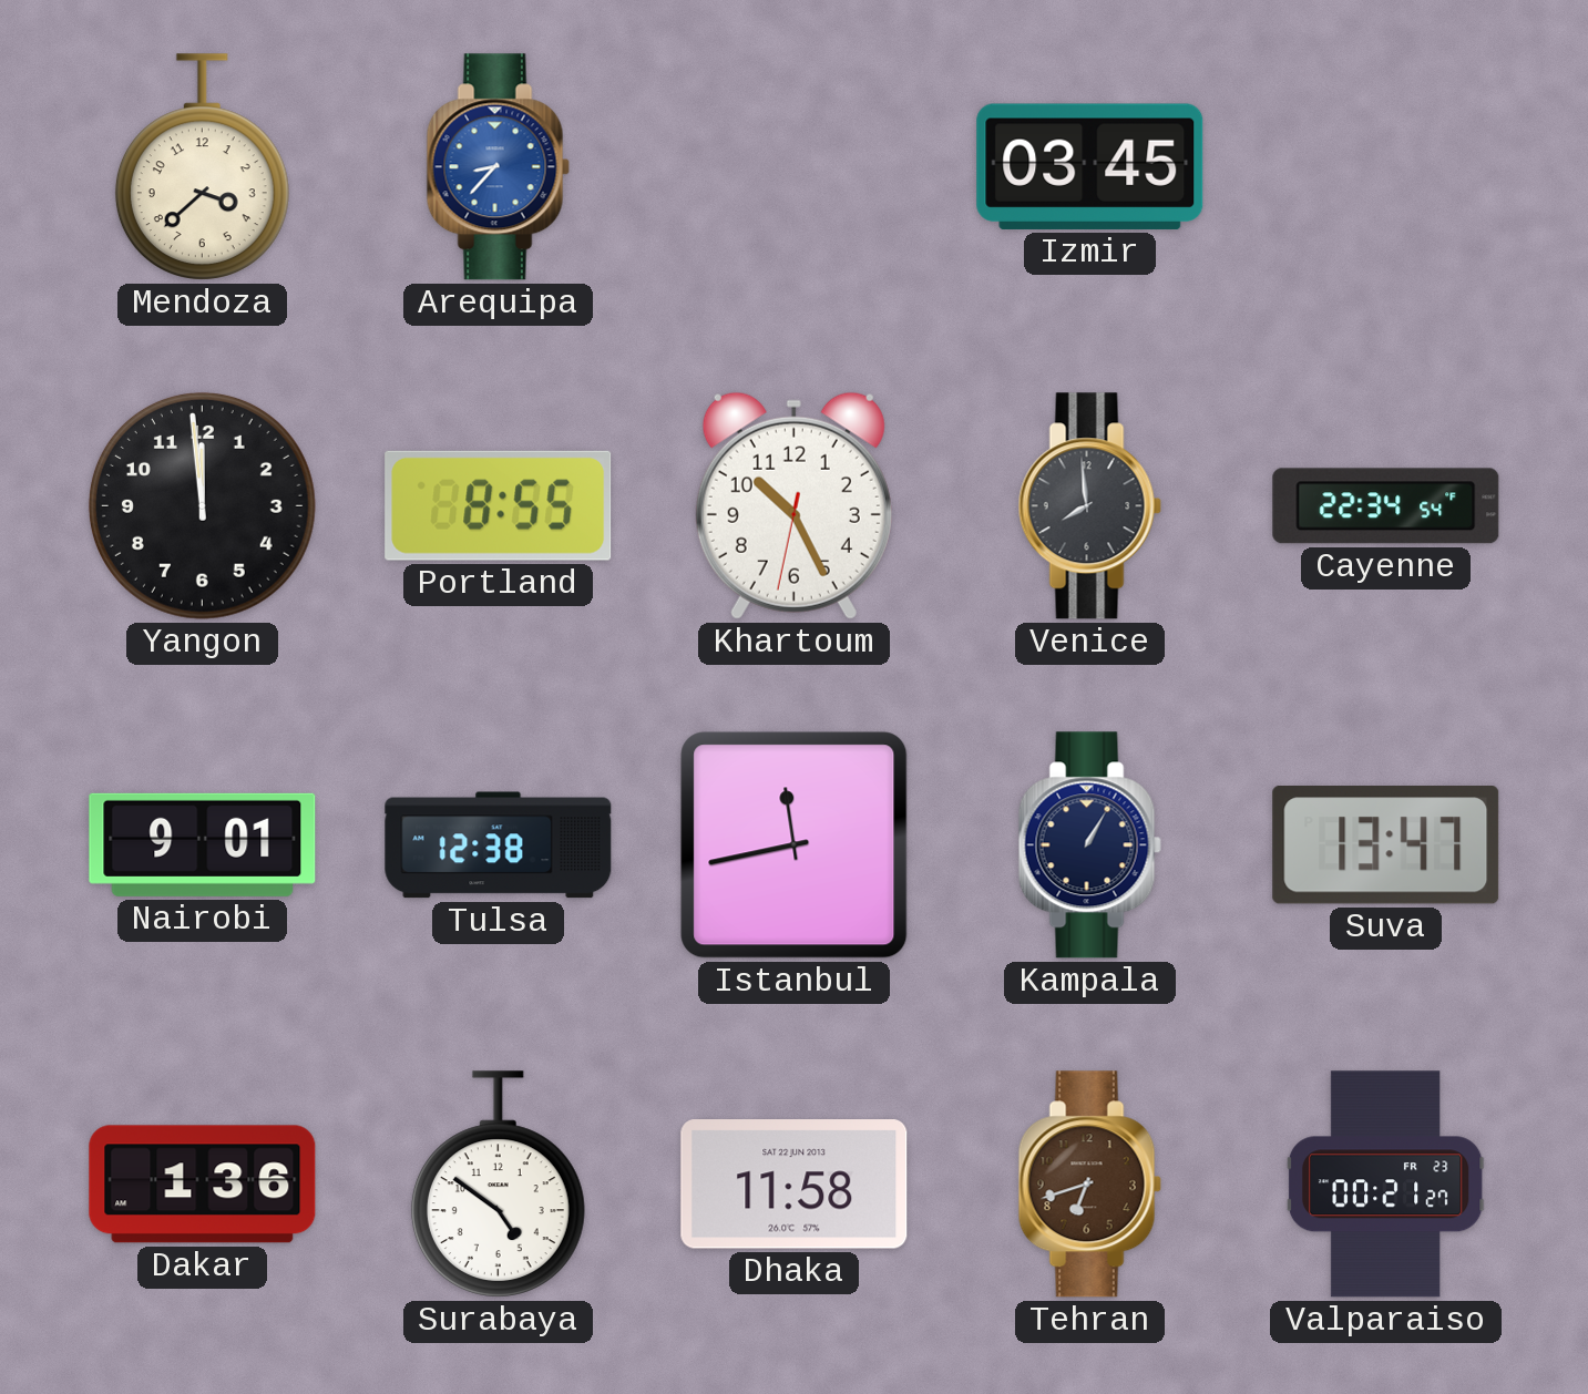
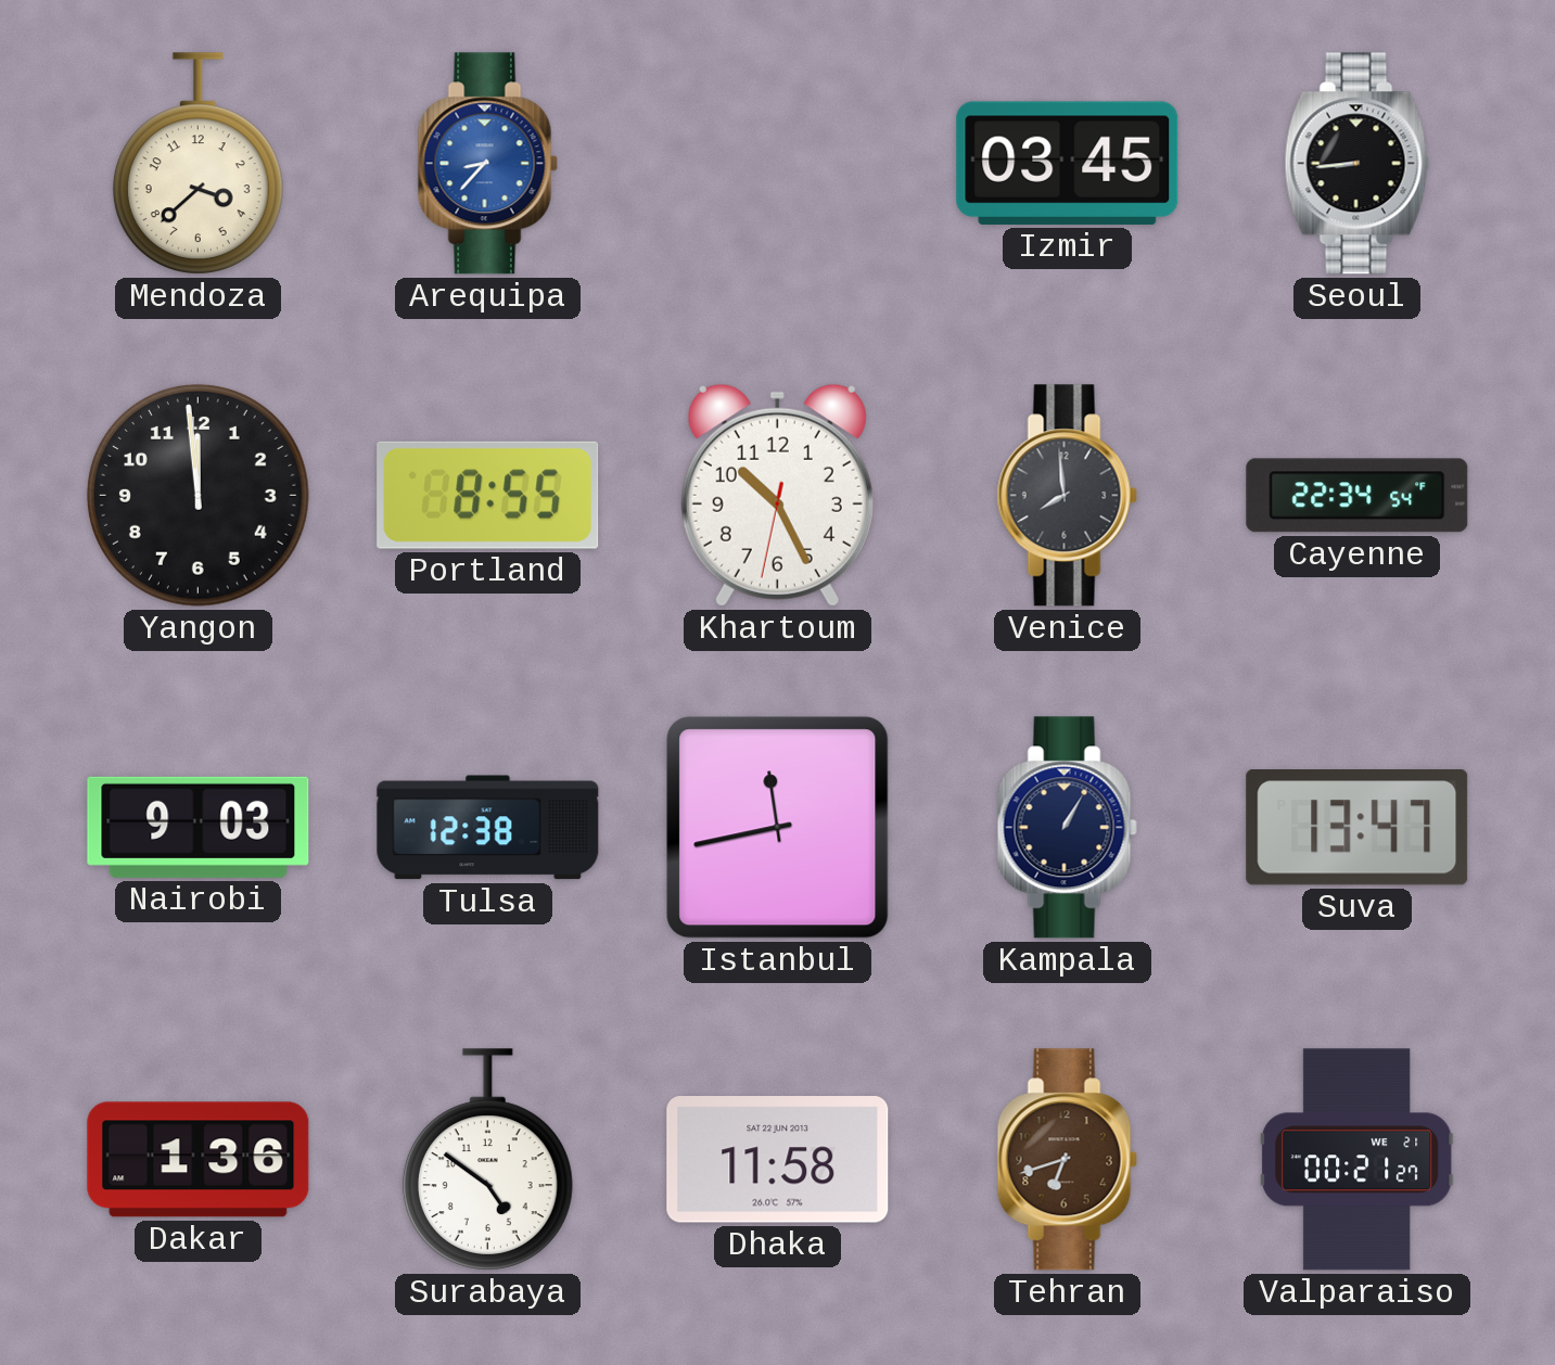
Seoul: none -> 8:44
Nairobi: 9:01 -> 9:03
Valparaiso date: FR 23 -> WE 21
